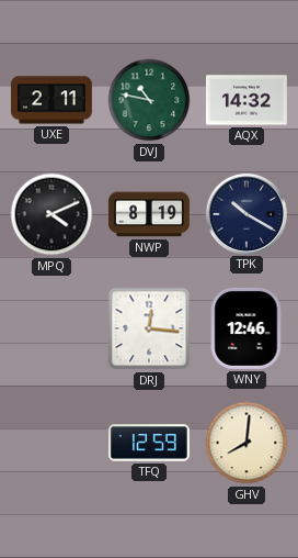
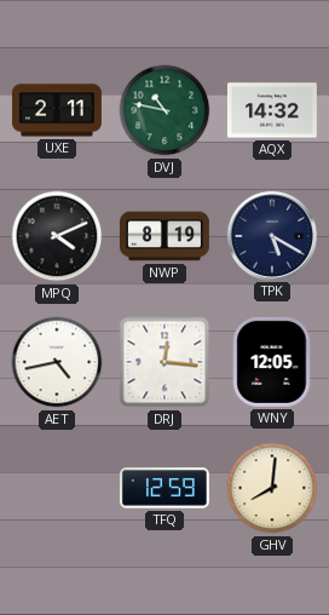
TPK: 10:20 -> 5:20
AET: none -> 4:43
WNY: 12:46 -> 12:05
